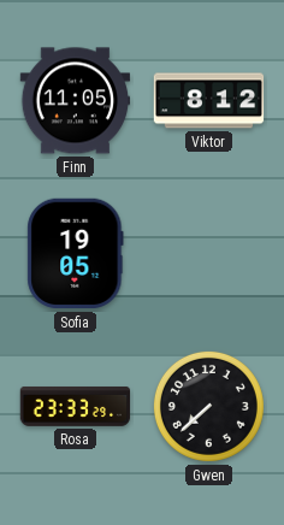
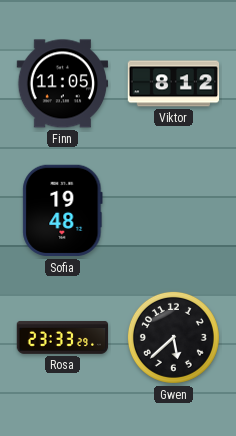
Sofia: 19:05 -> 19:48
Gwen: 7:38 -> 5:38
